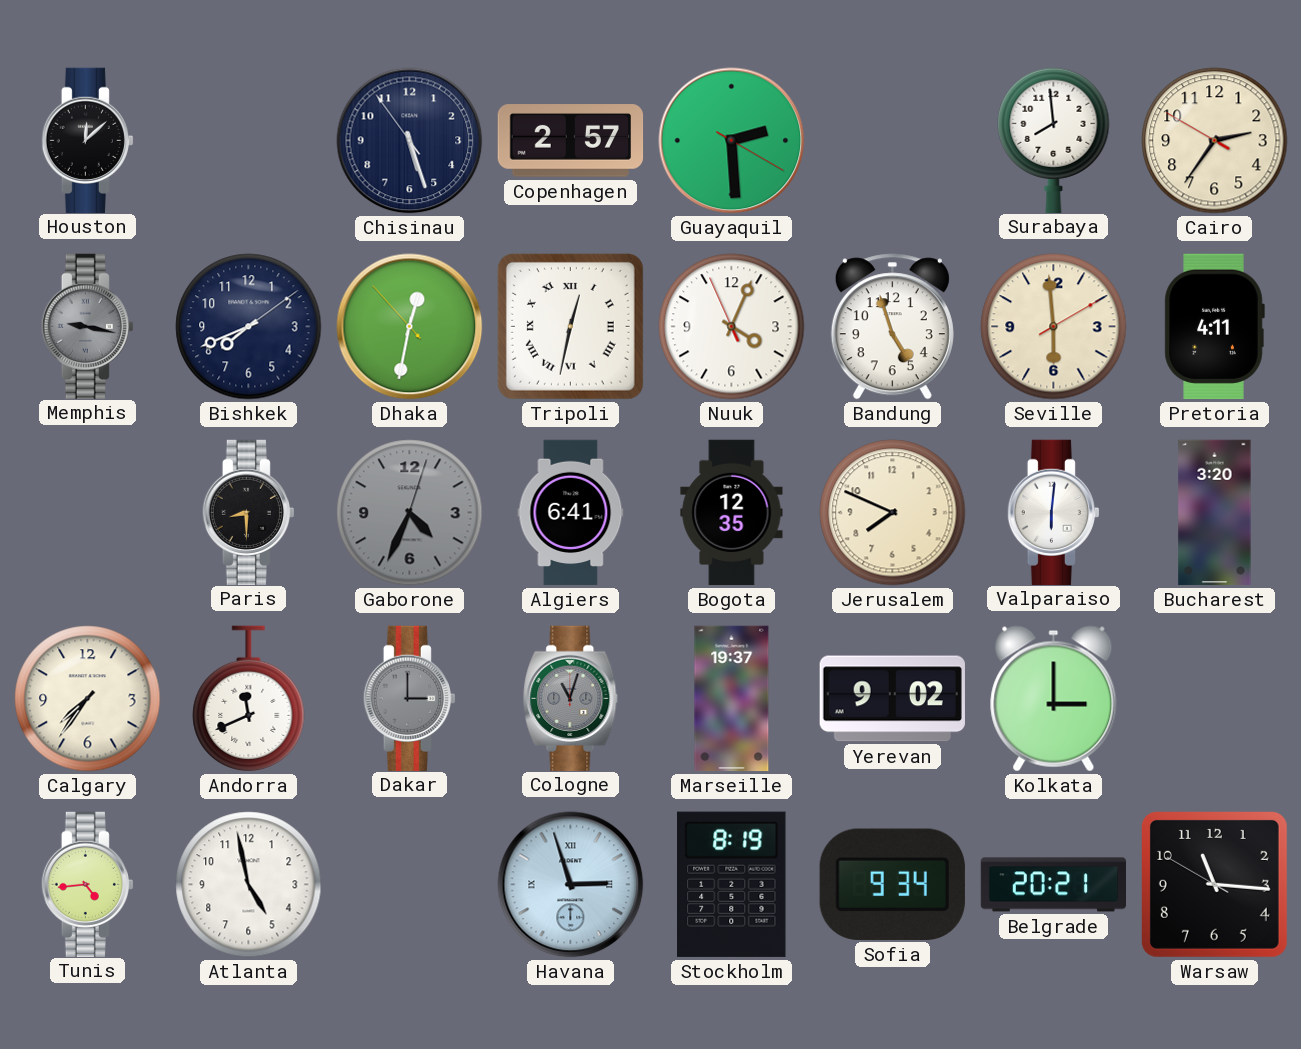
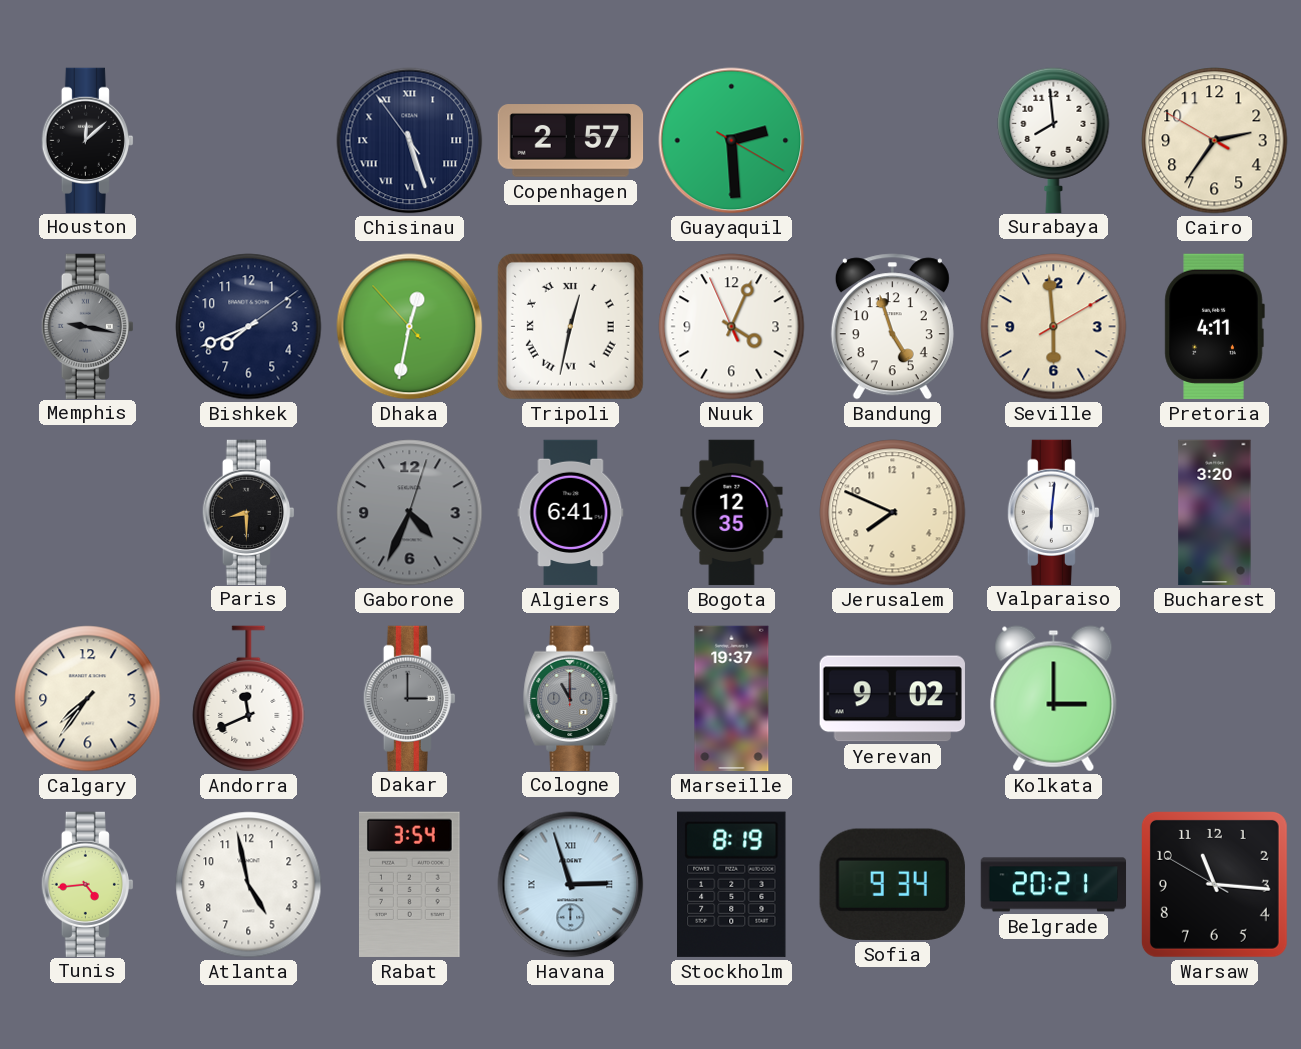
Chisinau numerals: Arabic -> Roman
Cologne: 11:03 -> 11:00
Rabat: none -> 3:54
